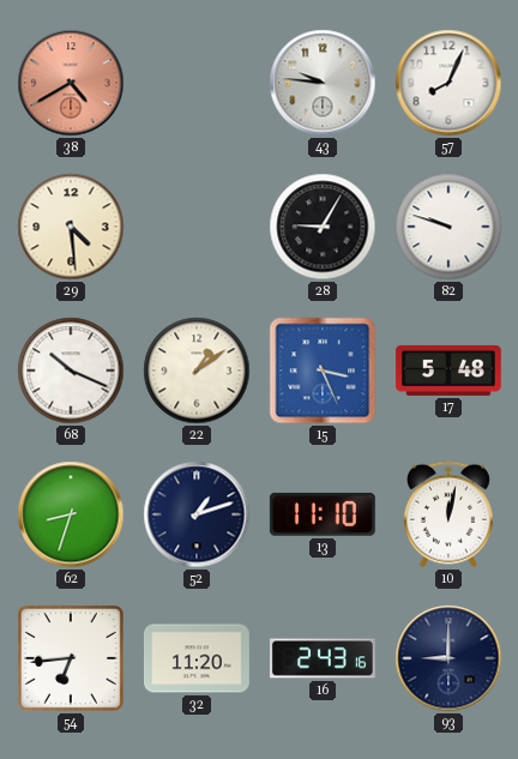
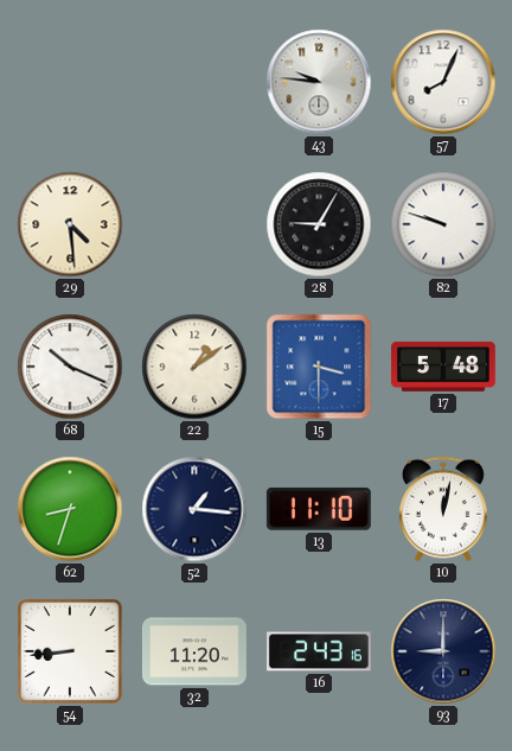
38: 4:40 -> none
15: 3:26 -> 3:30
52: 1:12 -> 1:16
54: 6:44 -> 8:44
